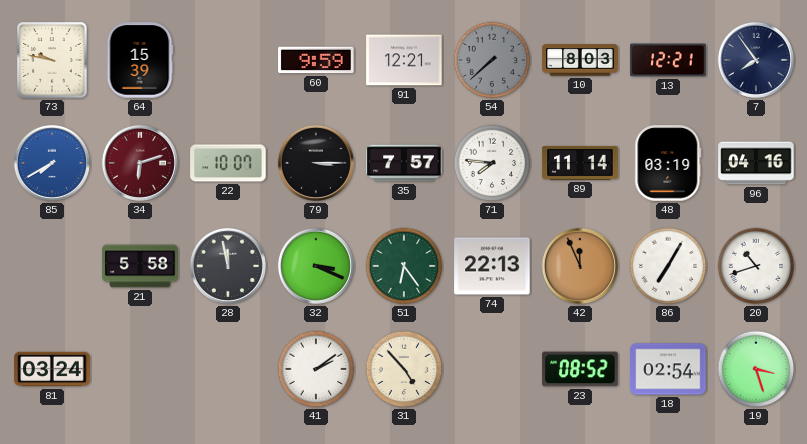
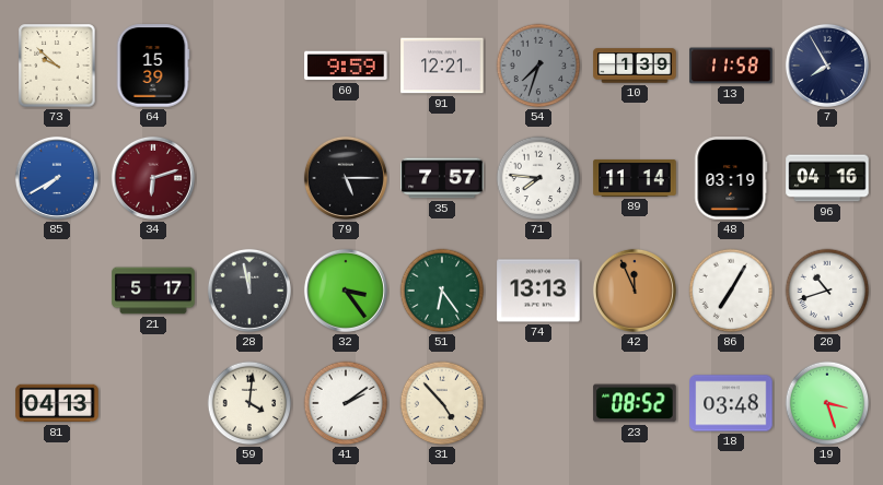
73: 9:47 -> 9:52
54: 7:38 -> 7:33
10: 8:03 -> 1:39
13: 12:21 -> 11:58
7: 7:54 -> 7:55
22: 10:07 -> none
79: 3:15 -> 5:15
21: 5:58 -> 5:17
32: 3:19 -> 3:24
74: 22:13 -> 13:13
81: 03:24 -> 04:13
59: none -> 4:01
18: 02:54 -> 03:48
